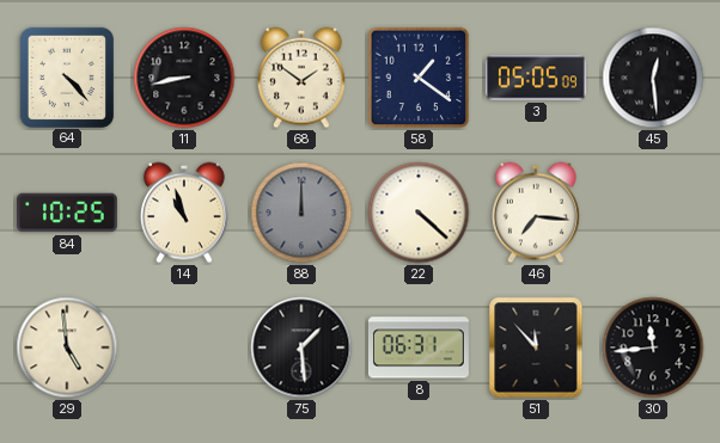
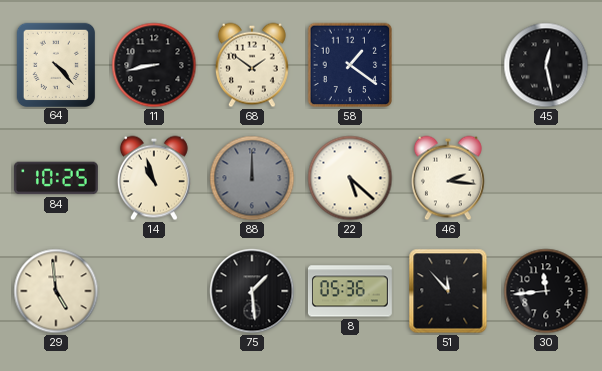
3: 05:05 -> none
45: 12:29 -> 12:28
22: 4:22 -> 5:22
46: 7:16 -> 2:16
8: 06:31 -> 05:36
